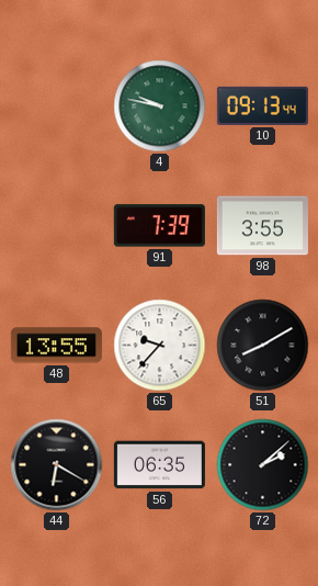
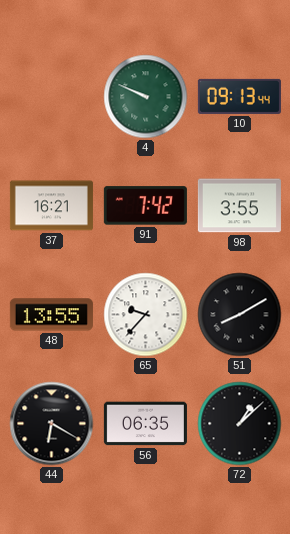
4: 9:47 -> 9:49
37: none -> 16:21
91: 7:39 -> 7:42
72: 2:08 -> 1:08
